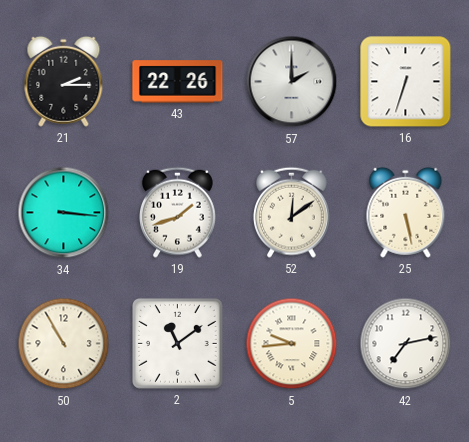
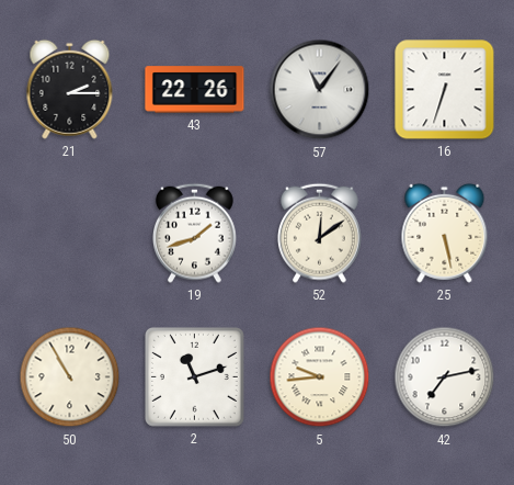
57: 2:00 -> 11:06
34: 3:16 -> none
2: 11:09 -> 11:12
